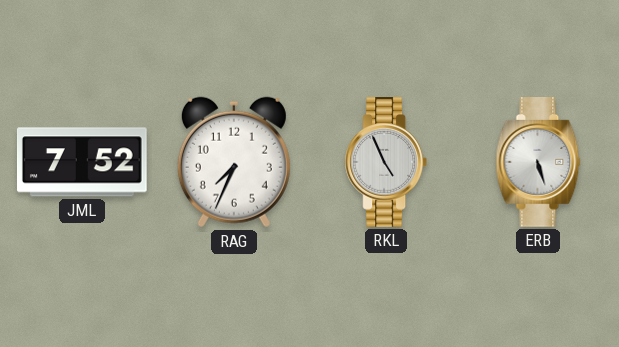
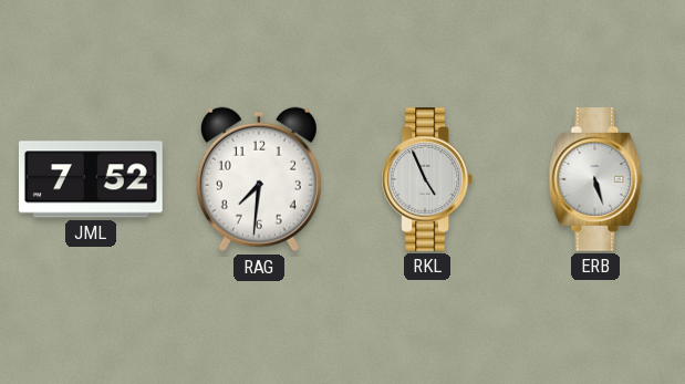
RAG: 7:34 -> 7:31
